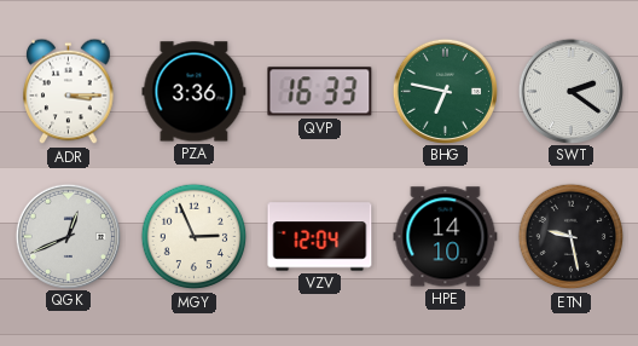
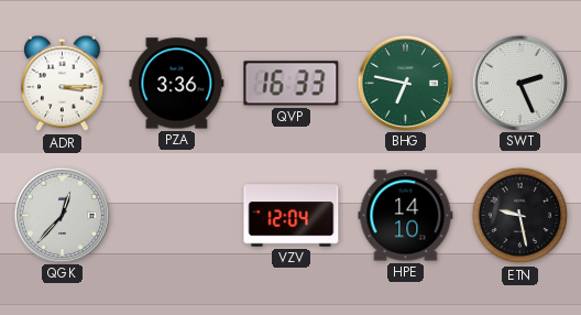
SWT: 2:21 -> 2:26
QGK: 12:41 -> 12:37
MGY: 2:56 -> none
